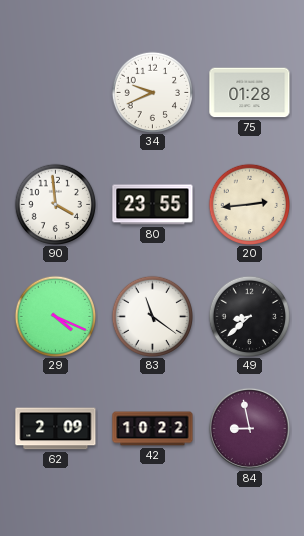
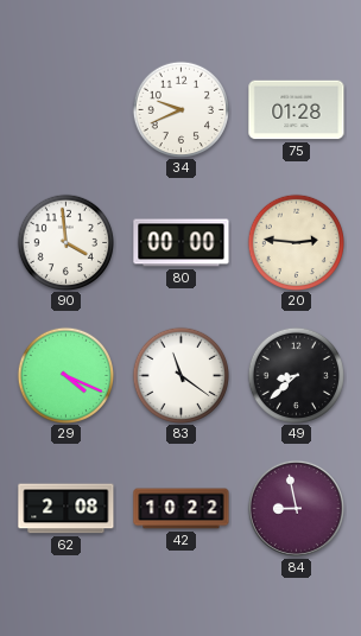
80: 23:55 -> 00:00
20: 2:44 -> 2:46
62: 2:09 -> 2:08
